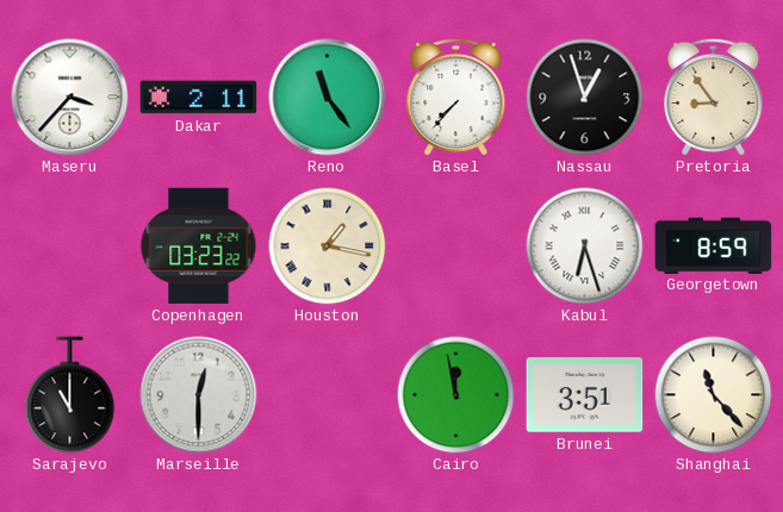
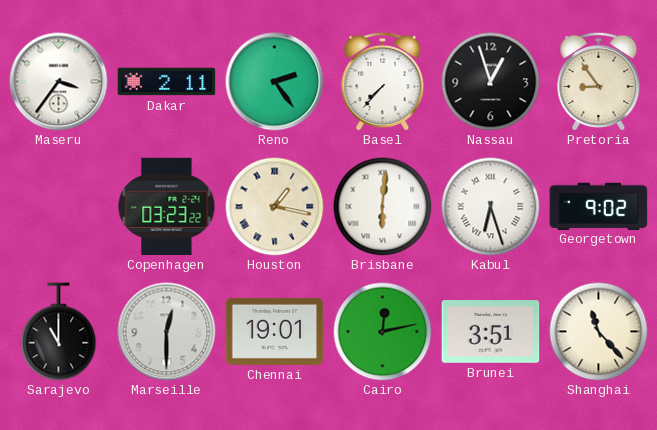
Maseru: 3:37 -> 3:36
Reno: 11:24 -> 2:24
Brisbane: none -> 6:01
Georgetown: 8:59 -> 9:02
Chennai: none -> 19:01
Cairo: 11:58 -> 12:13
